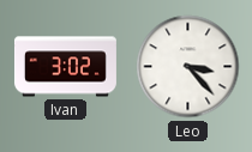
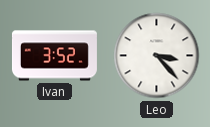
Ivan: 3:02 -> 3:52
